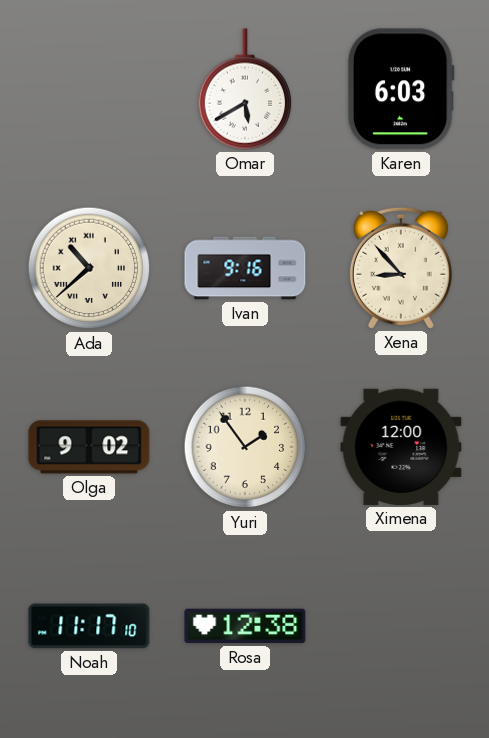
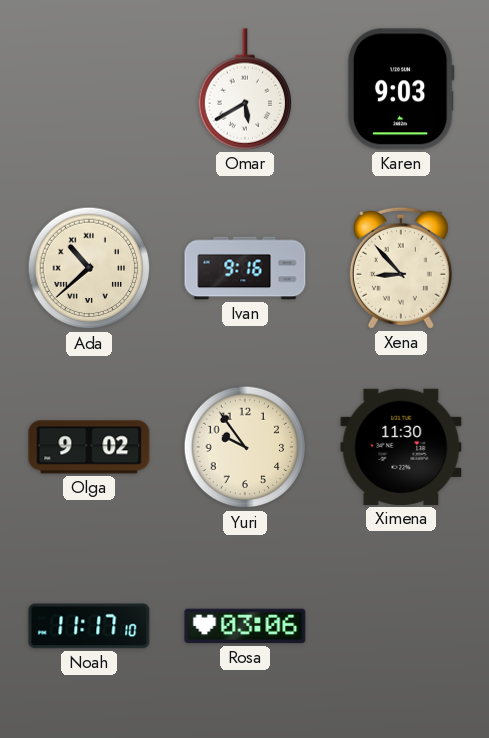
Karen: 6:03 -> 9:03
Yuri: 1:54 -> 9:54
Ximena: 12:00 -> 11:30
Rosa: 12:38 -> 03:06
